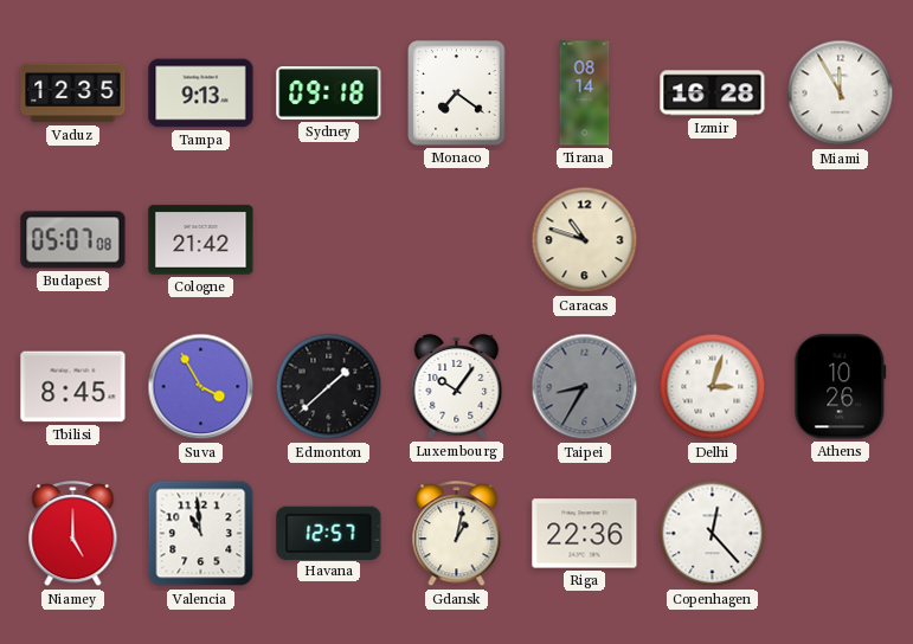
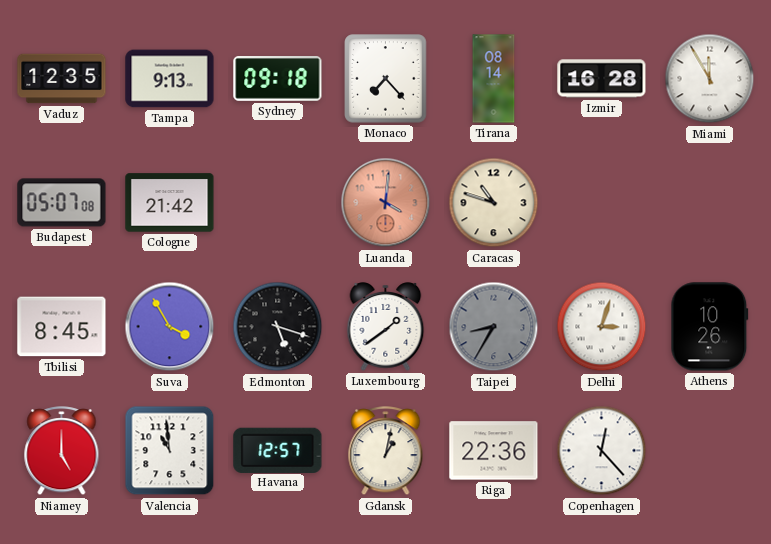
Monaco: 7:21 -> 7:23
Luanda: none -> 4:01
Edmonton: 1:38 -> 5:18
Luxembourg: 10:06 -> 1:39
